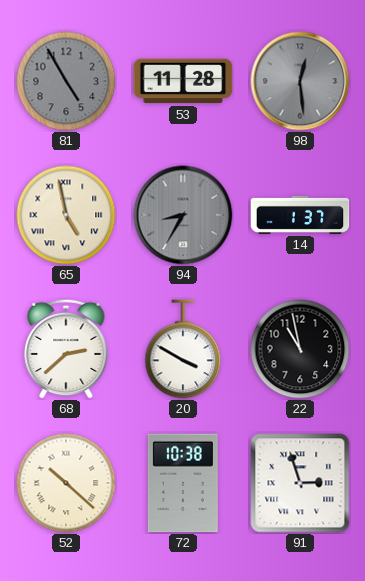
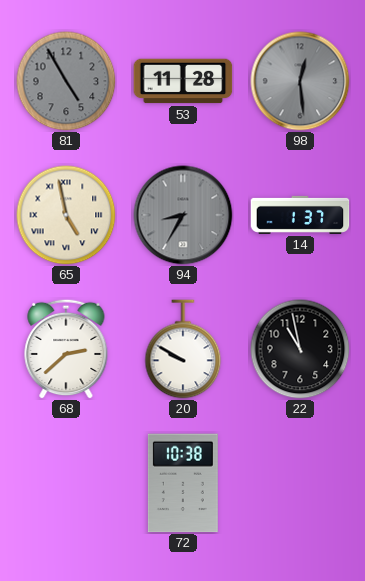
20: 3:50 -> 9:50
52: 10:22 -> none
91: 2:57 -> none
